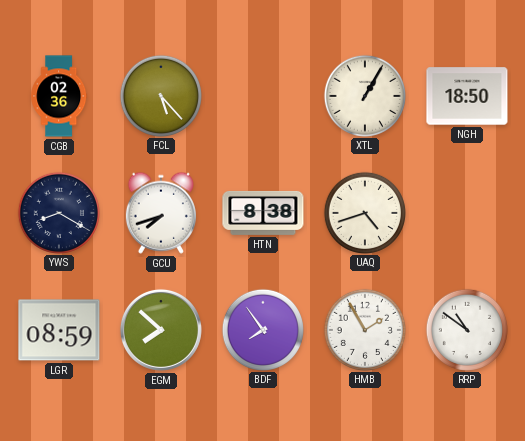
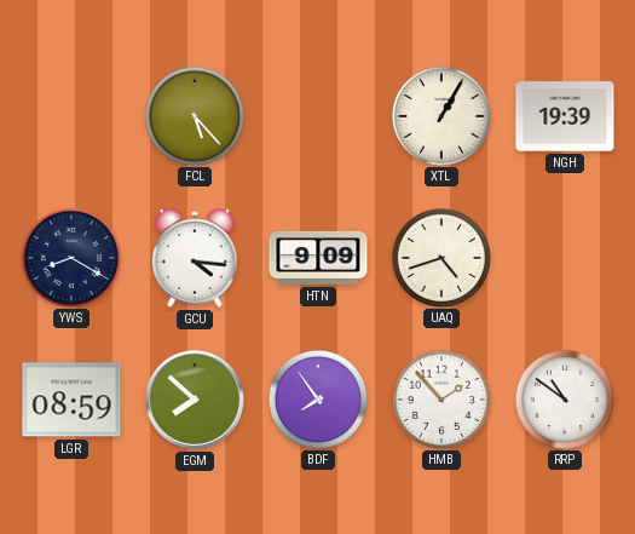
CGB: 02:36 -> none
NGH: 18:50 -> 19:39
GCU: 7:42 -> 4:16
HTN: 8:38 -> 9:09
HMB: 1:55 -> 1:53
